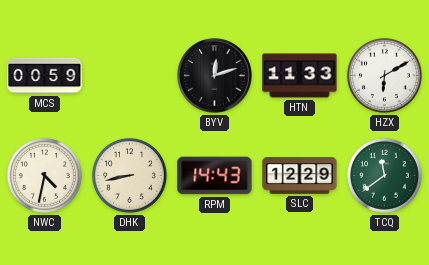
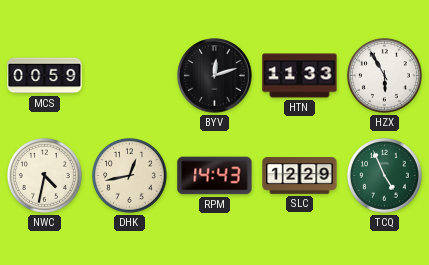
HZX: 6:10 -> 5:55
DHK: 8:43 -> 12:43
TCQ: 11:39 -> 4:56
